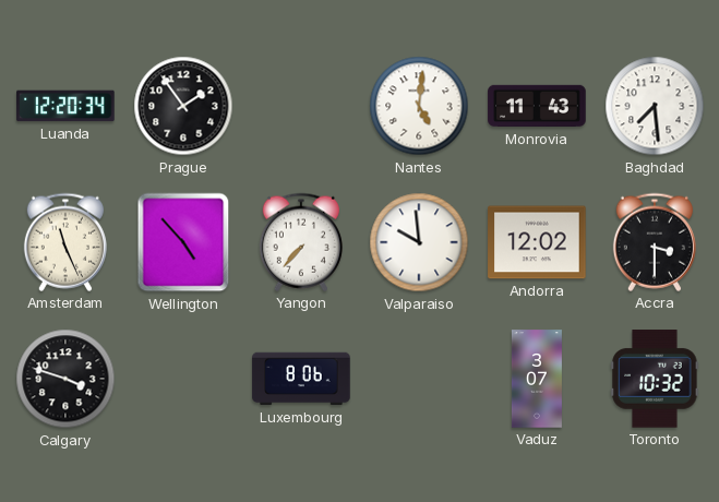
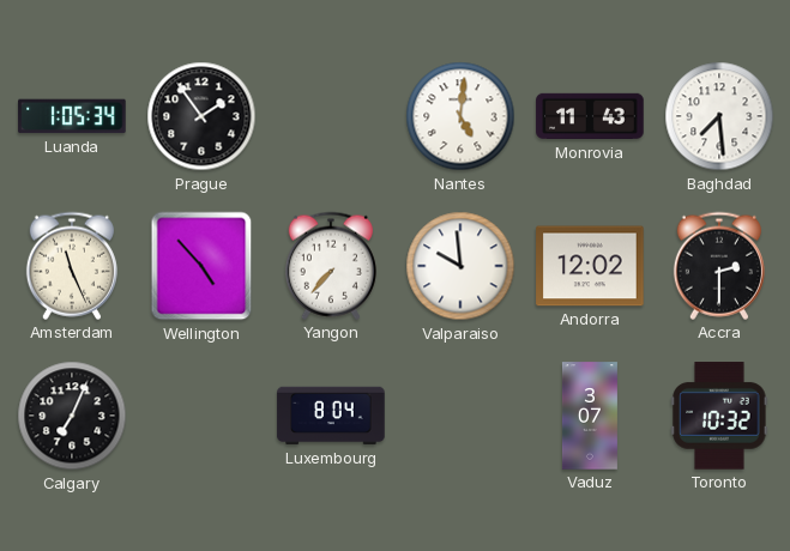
Luanda: 12:20 -> 1:05
Accra: 3:30 -> 2:30
Calgary: 3:48 -> 7:04
Luxembourg: 8:06 -> 8:04
